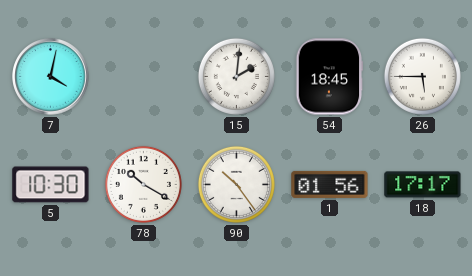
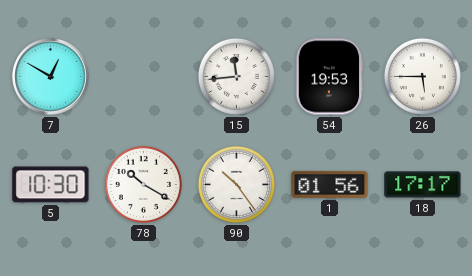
7: 4:02 -> 12:50
15: 2:01 -> 11:44
54: 18:45 -> 19:53
